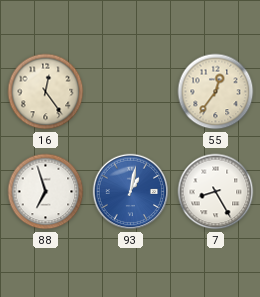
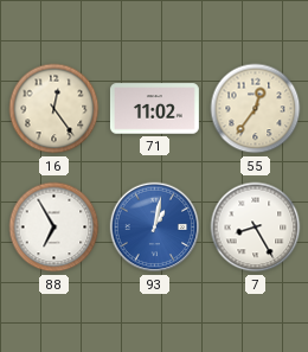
71: none -> 11:02
88: 6:57 -> 6:55
